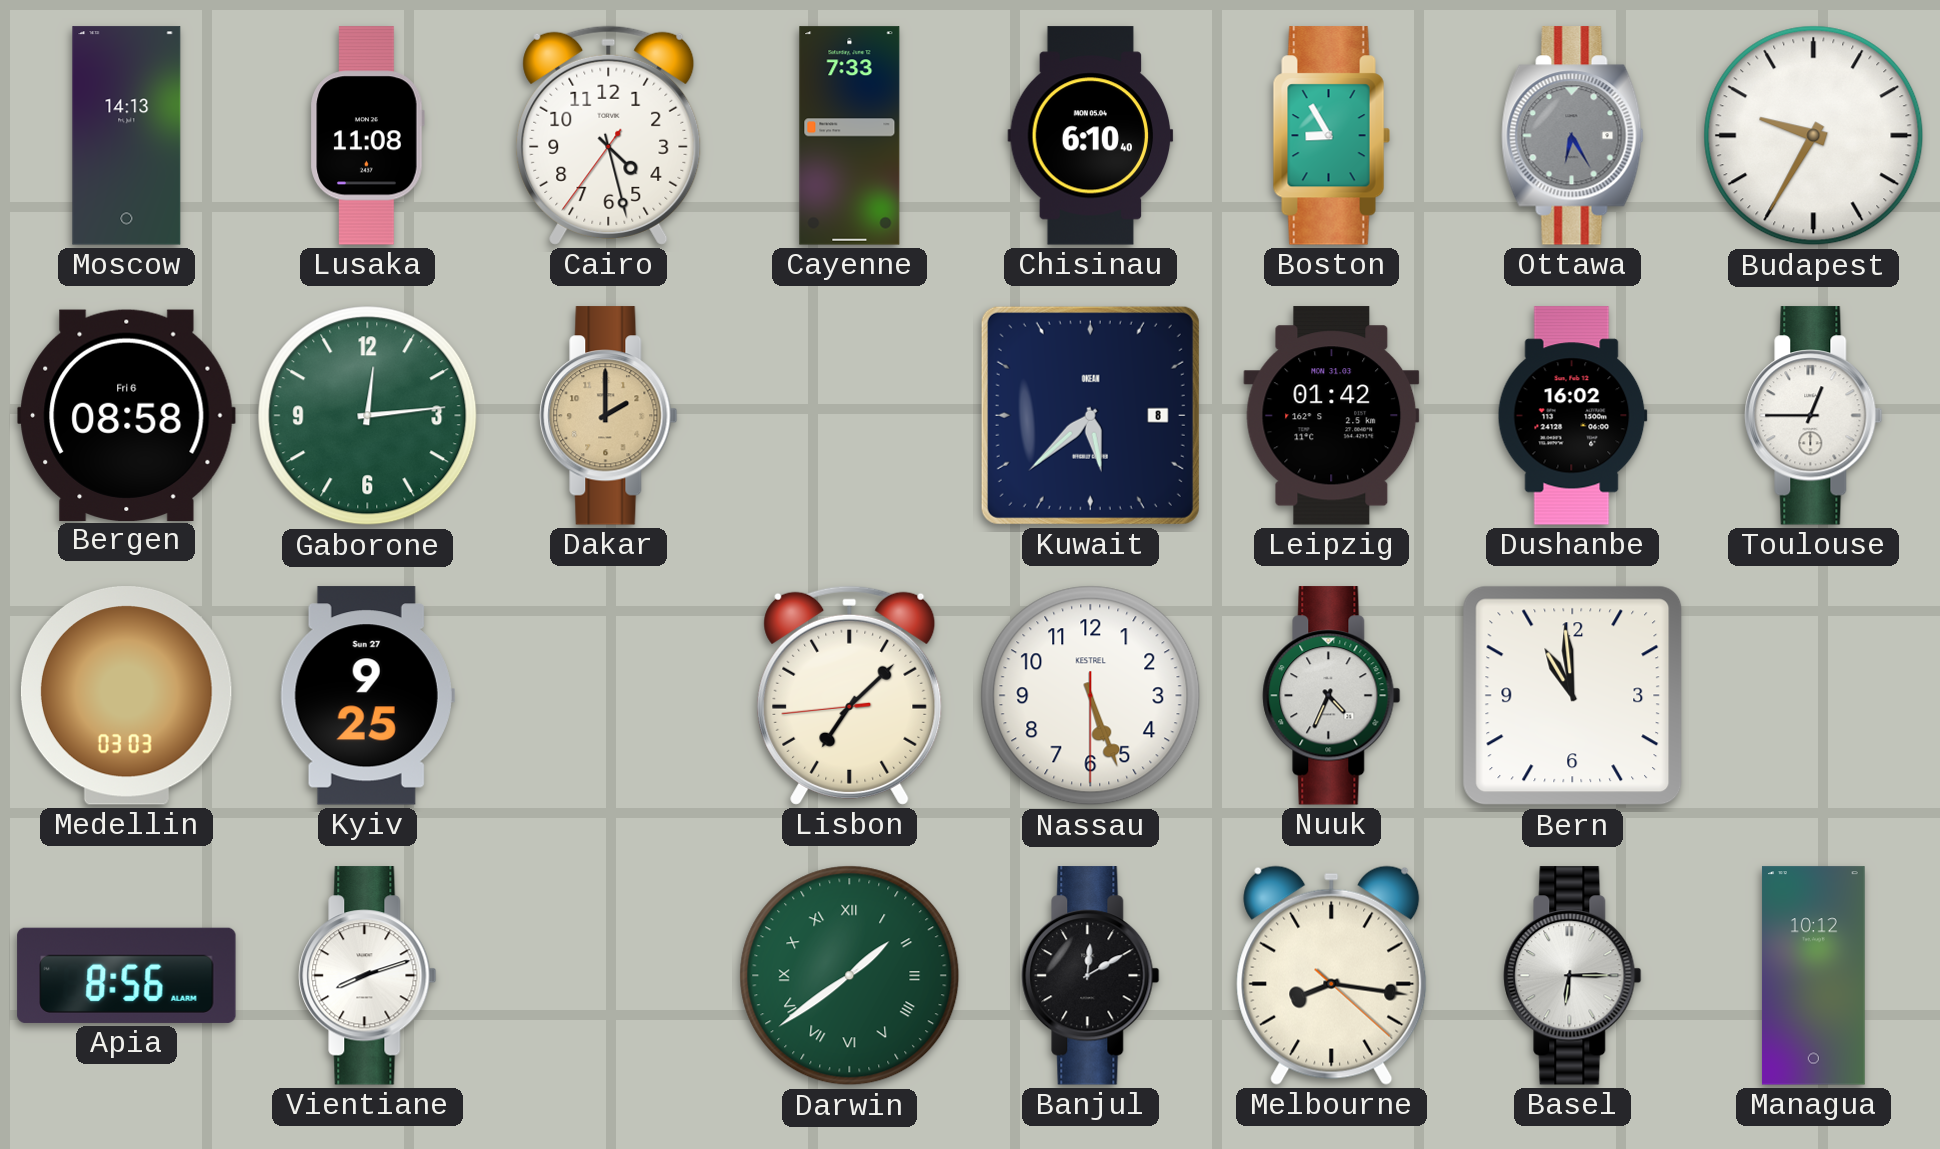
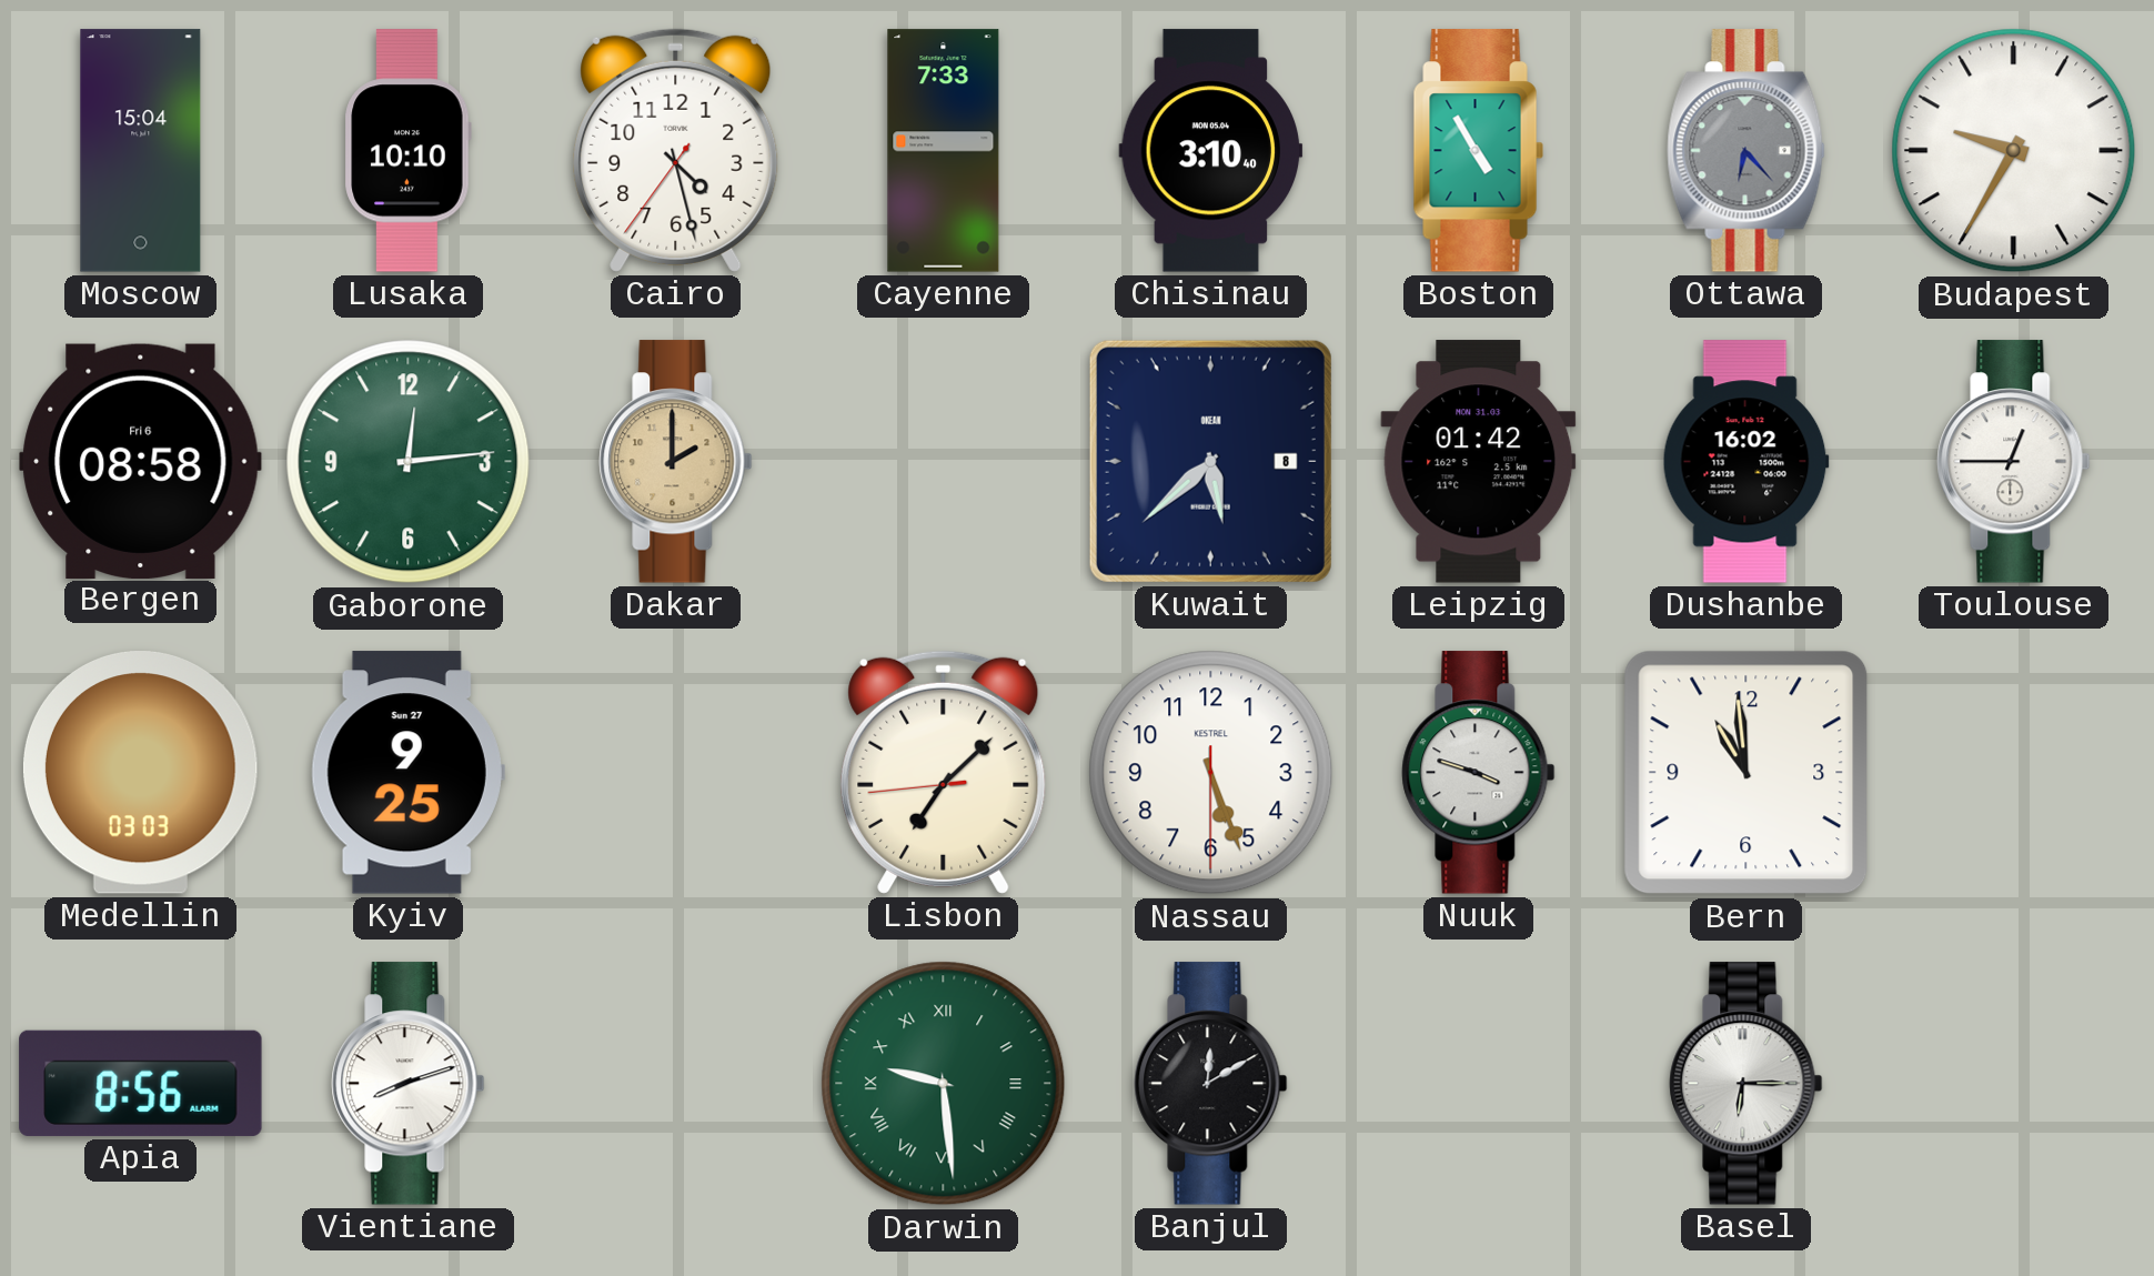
Moscow: 14:13 -> 15:04
Lusaka: 11:08 -> 10:10
Chisinau: 6:10 -> 3:10
Boston: 8:55 -> 4:55
Ottawa: 6:25 -> 6:23
Nuuk: 4:34 -> 3:48
Darwin: 1:39 -> 9:29
Melbourne: 8:16 -> none
Managua: 10:12 -> none
